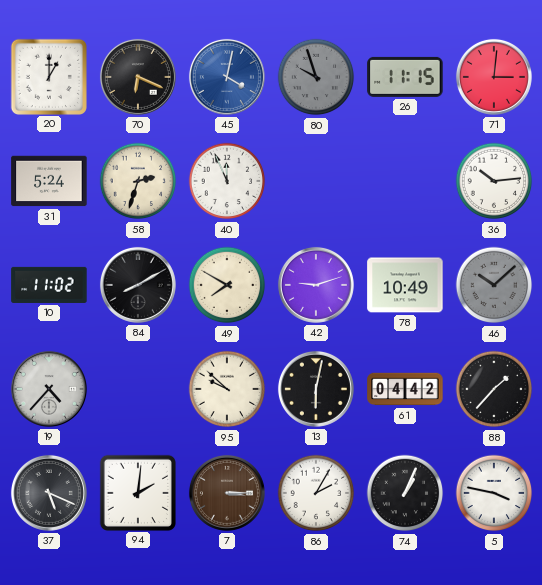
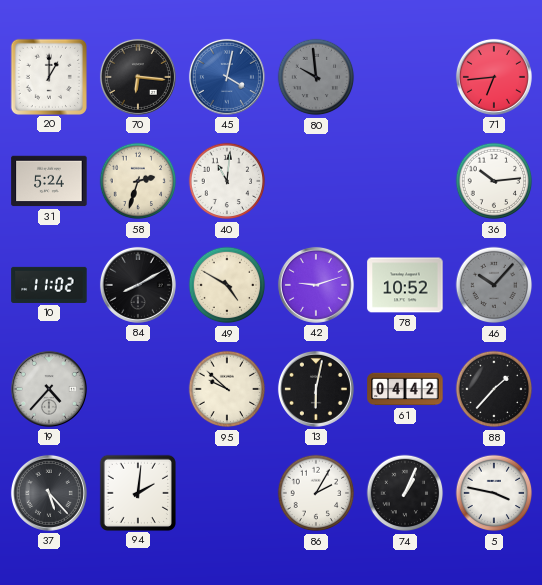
70: 6:19 -> 6:16
80: 9:57 -> 9:59
26: 11:15 -> none
71: 3:01 -> 6:44
40: 11:56 -> 11:01
49: 7:50 -> 4:50
78: 10:49 -> 10:52
46: 10:08 -> 10:07
37: 5:19 -> 5:23
7: 3:15 -> none
